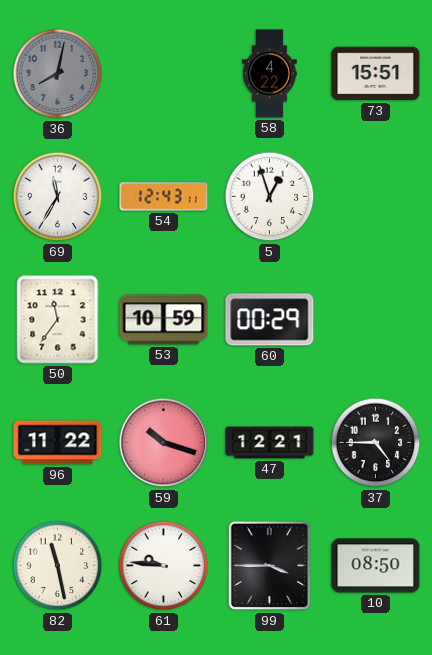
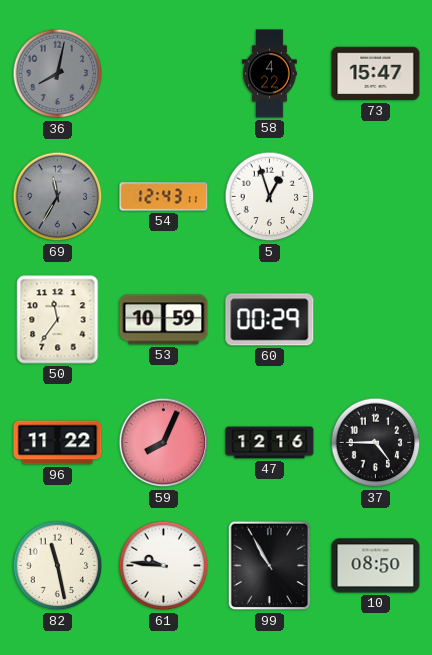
73: 15:51 -> 15:47
69 dial: white -> grey
59: 10:18 -> 8:04
47: 12:21 -> 12:16
99: 3:45 -> 10:55
